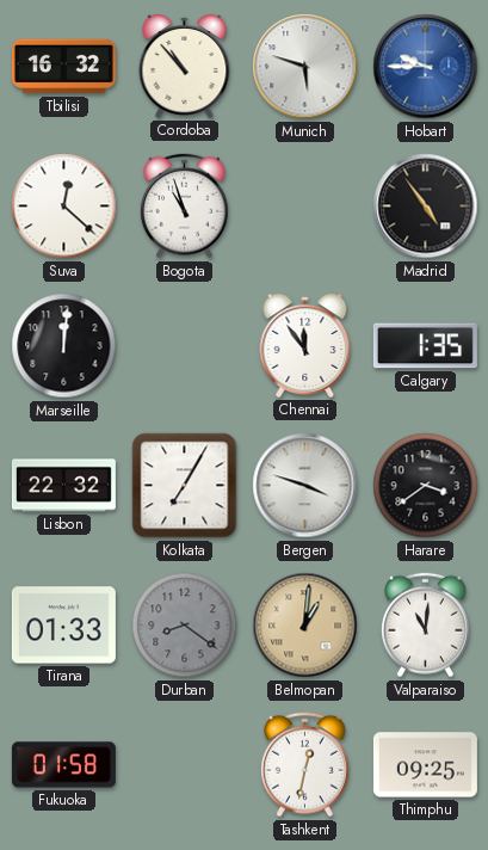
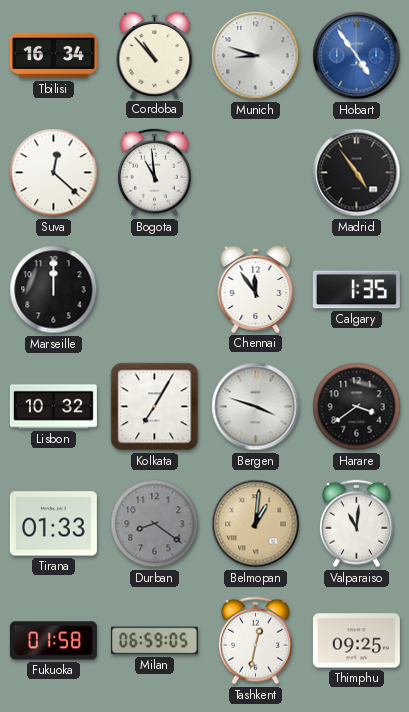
Tbilisi: 16:32 -> 16:34
Munich: 5:48 -> 8:48
Hobart: 9:45 -> 4:54
Bogota: 10:57 -> 10:59
Marseille: 12:01 -> 12:00
Lisbon: 22:32 -> 10:32
Milan: none -> 06:59
